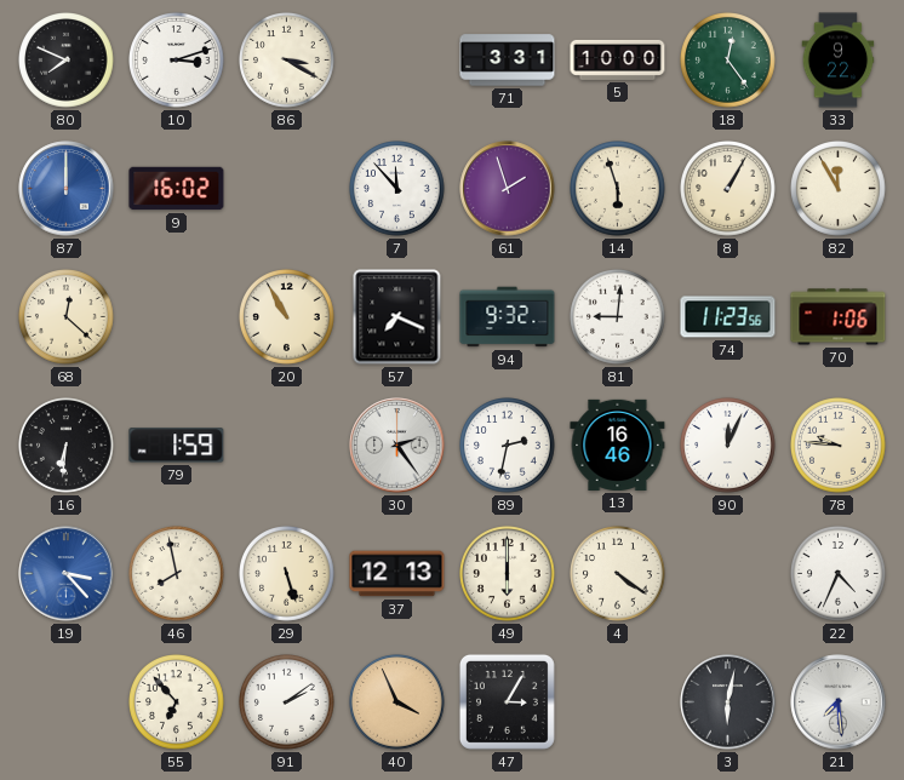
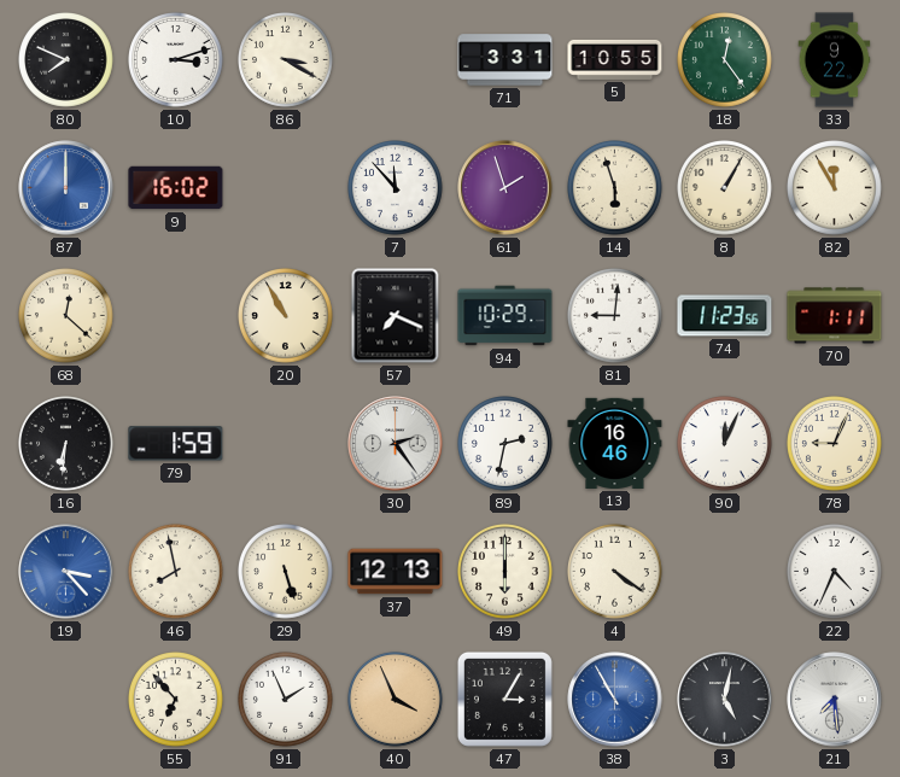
5: 10:00 -> 10:55
94: 9:32 -> 10:29
70: 1:06 -> 1:11
78: 9:46 -> 9:04
91: 2:09 -> 1:56
38: none -> 10:55
3: 6:02 -> 5:02
